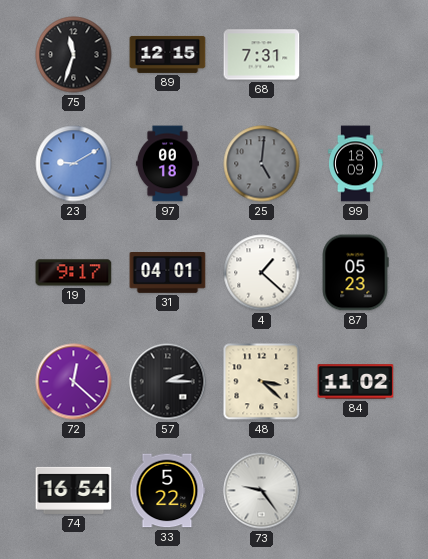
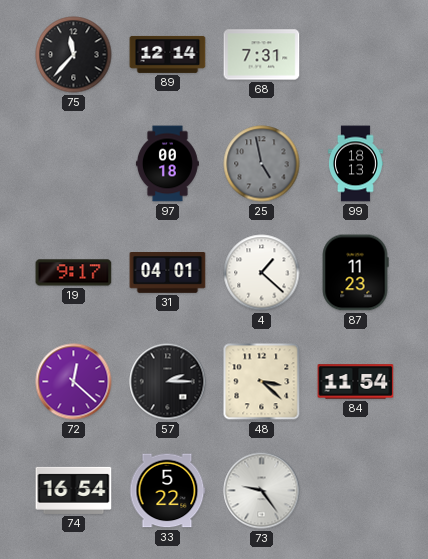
75: 11:33 -> 11:37
89: 12:15 -> 12:14
23: 9:10 -> none
25: 5:01 -> 4:58
99: 18:09 -> 18:13
87: 05:23 -> 11:23
84: 11:02 -> 11:54
